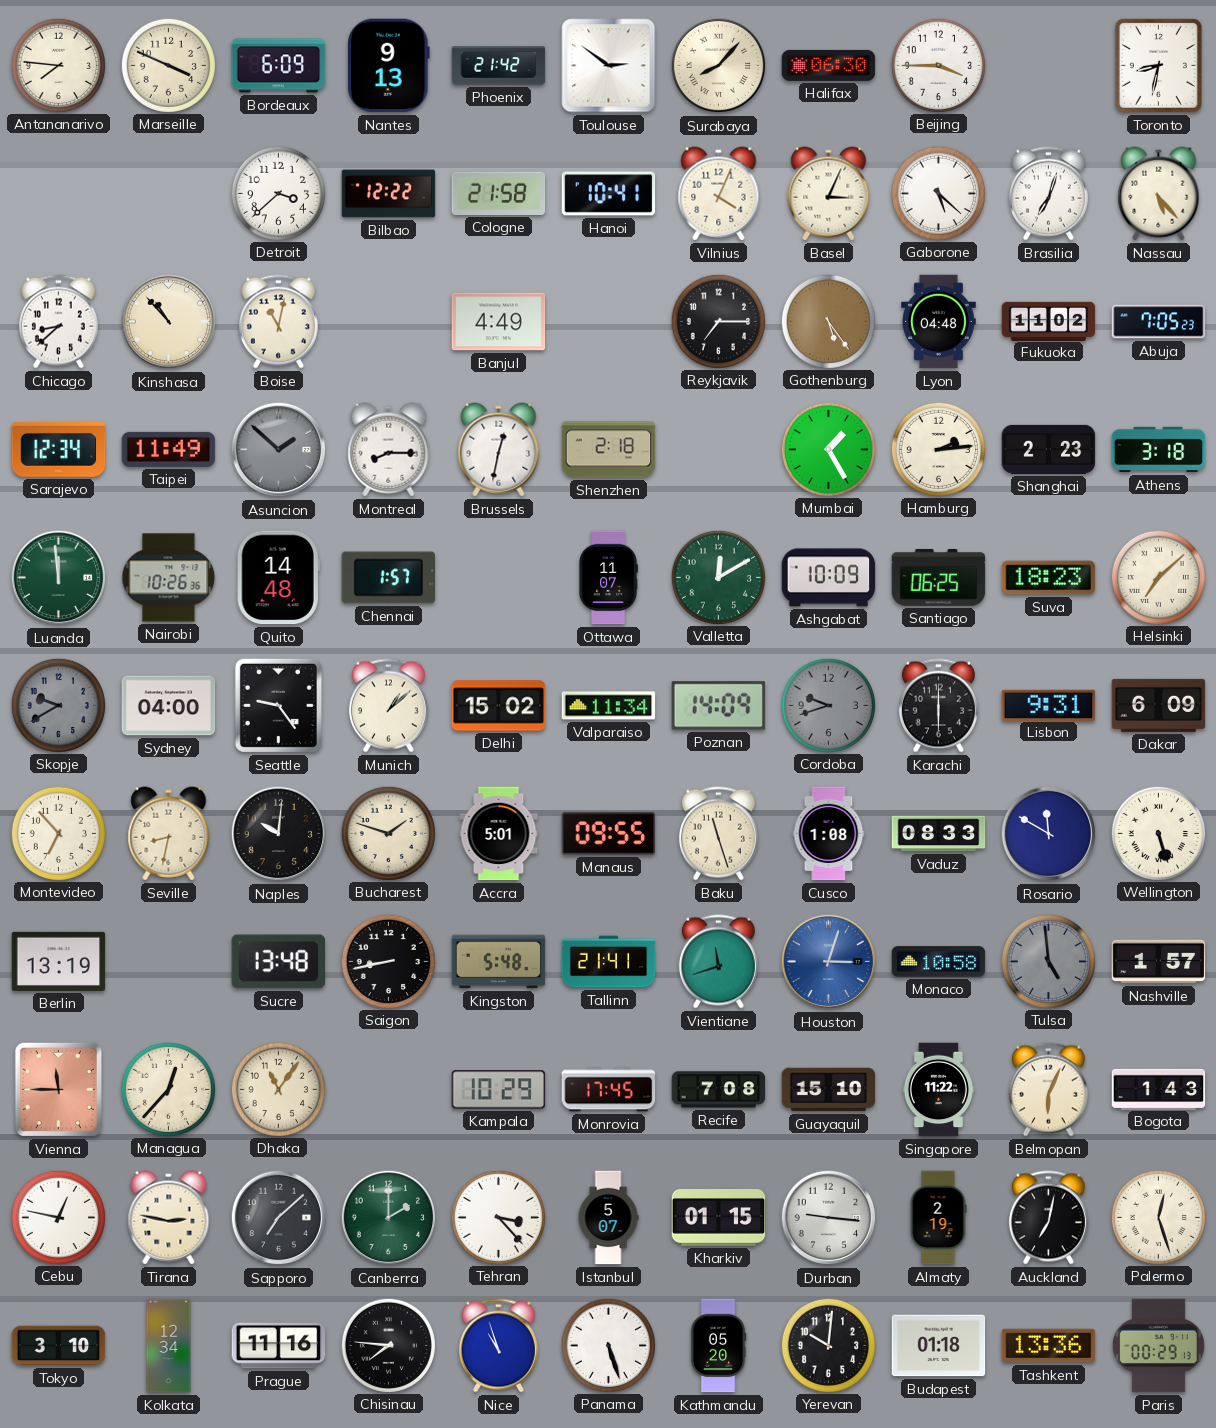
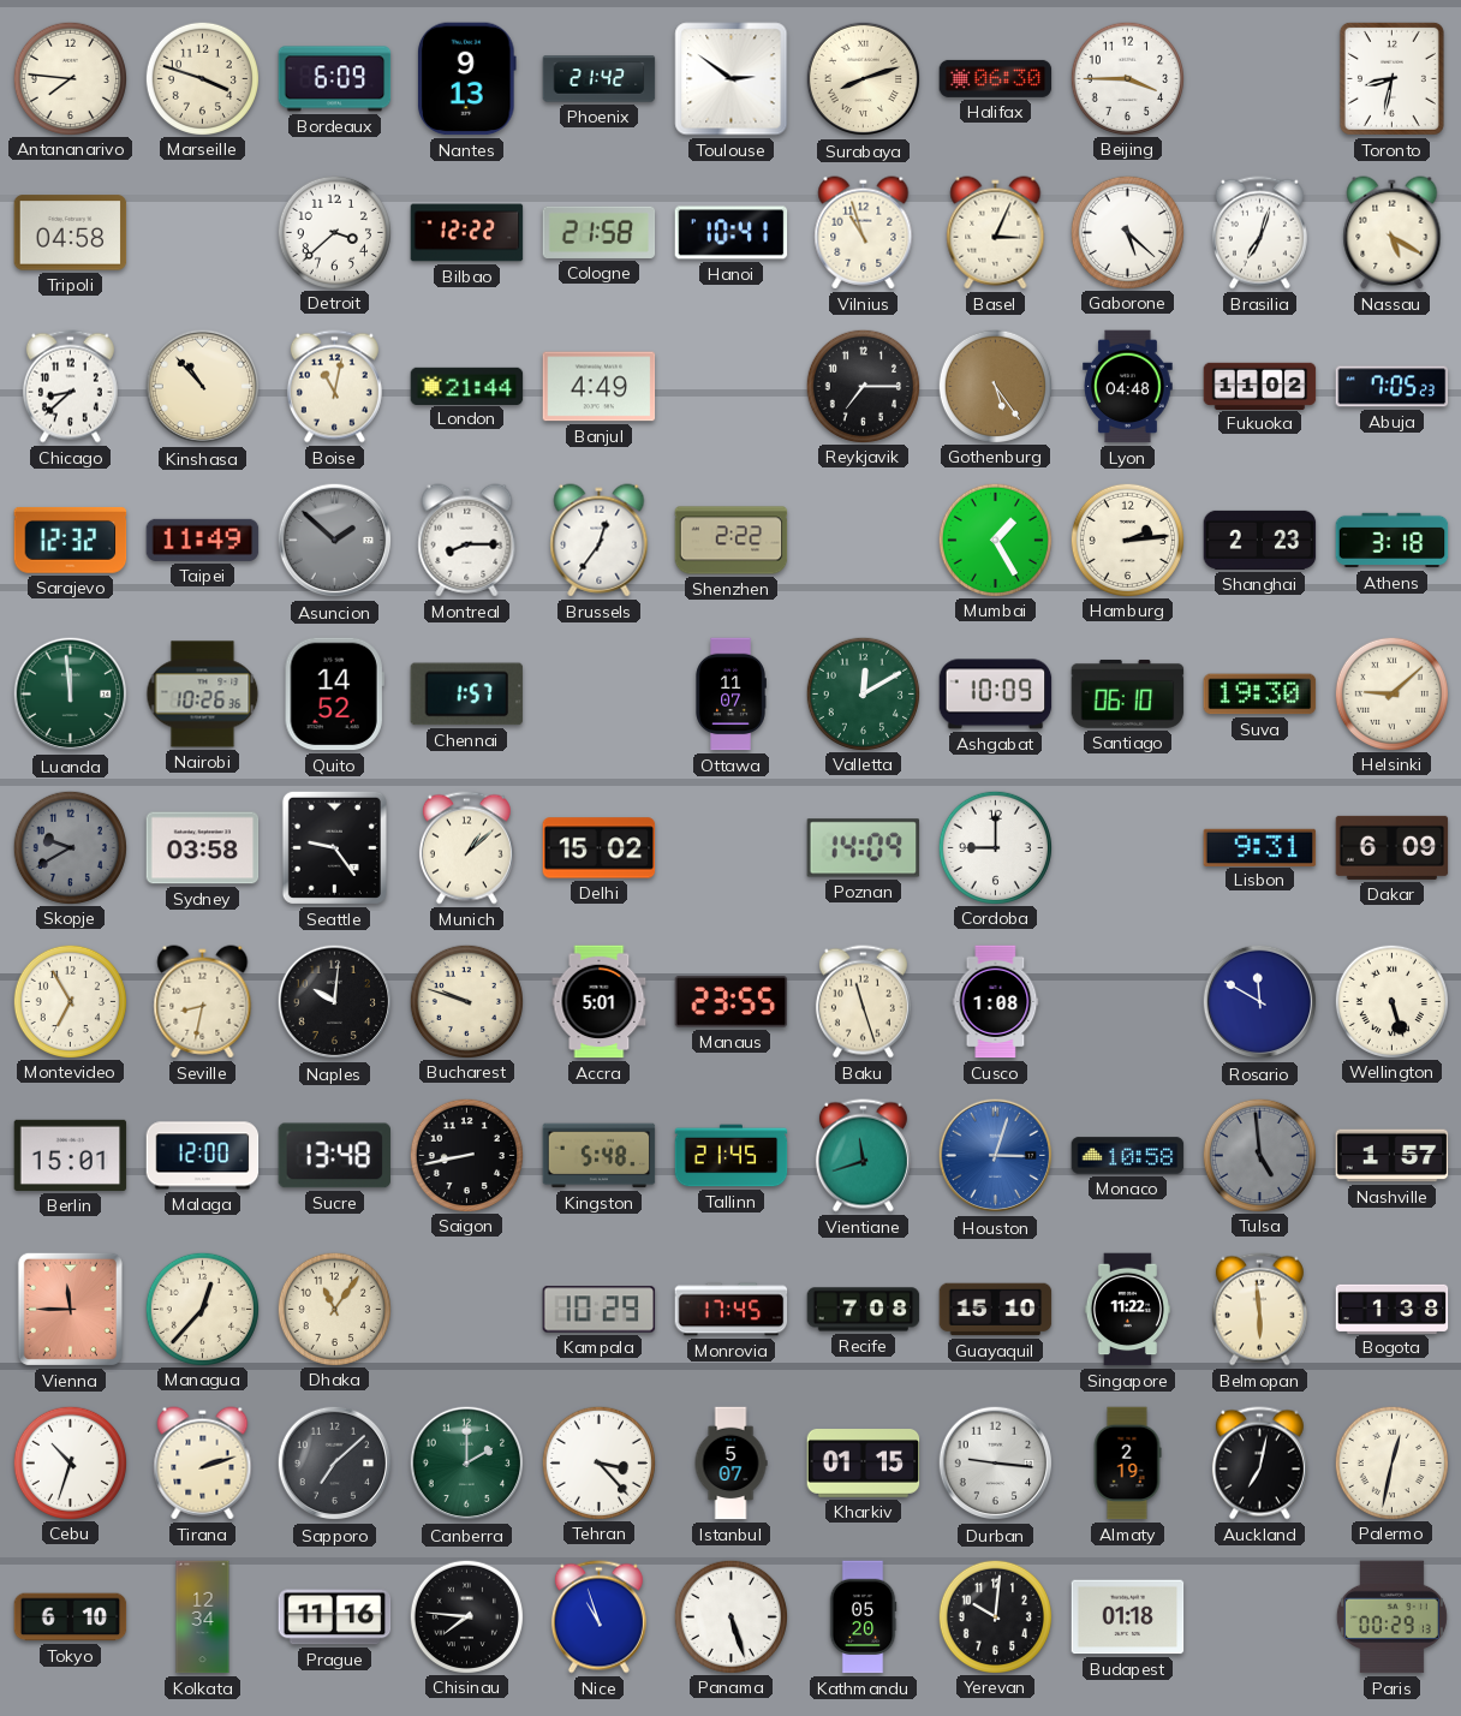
Marseille: 3:49 -> 3:48
Surabaya: 8:07 -> 8:12
Tripoli: none -> 04:58
Vilnius: 4:04 -> 10:57
Nassau: 5:23 -> 5:20
London: none -> 21:44
Sarajevo: 12:34 -> 12:32
Brussels: 12:32 -> 12:36
Shenzhen: 2:18 -> 2:22
Quito: 14:48 -> 14:52
Santiago: 06:25 -> 06:10
Suva: 18:23 -> 19:30
Helsinki: 7:08 -> 9:08
Sydney: 04:00 -> 03:58
Valparaiso: 11:34 -> none
Cordoba: 9:42 -> 9:00
Cordoba dial: grey -> white
Karachi: 6:00 -> none
Montevideo: 6:53 -> 6:55
Bucharest: 1:48 -> 9:48
Manaus: 09:55 -> 23:55
Vaduz: 08:33 -> none
Berlin: 13:19 -> 15:01
Malaga: none -> 12:00
Tallinn: 21:41 -> 21:45
Belmopan: 6:04 -> 5:59
Bogota: 1:43 -> 1:38
Cebu: 12:47 -> 10:33
Tirana: 2:47 -> 2:12
Palermo: 12:27 -> 12:32
Tokyo: 3:10 -> 6:10
Tashkent: 13:36 -> none
